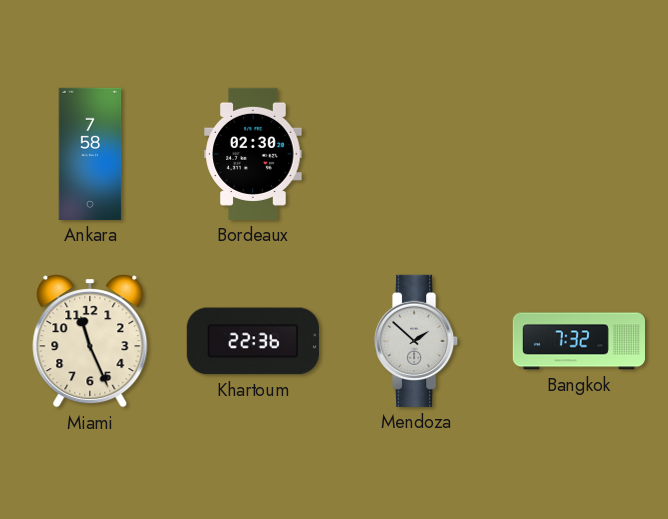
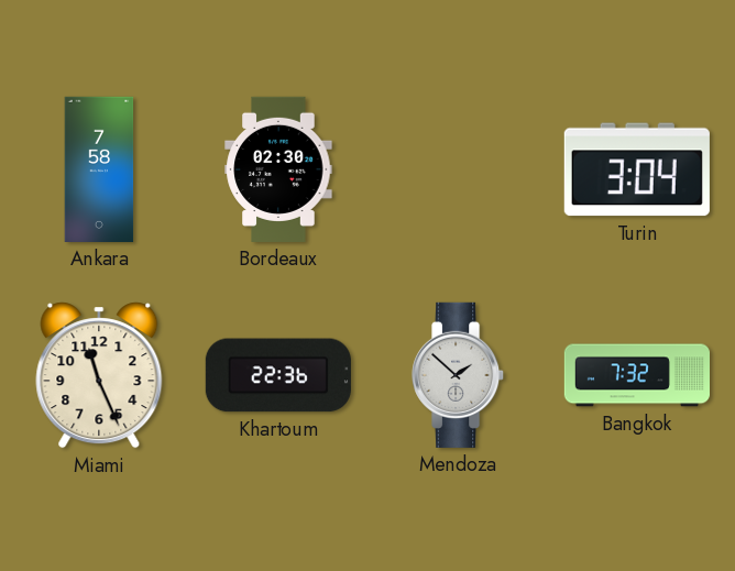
Turin: none -> 3:04
